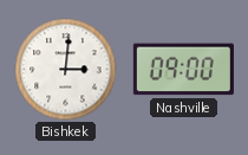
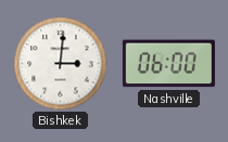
Nashville: 09:00 -> 06:00
